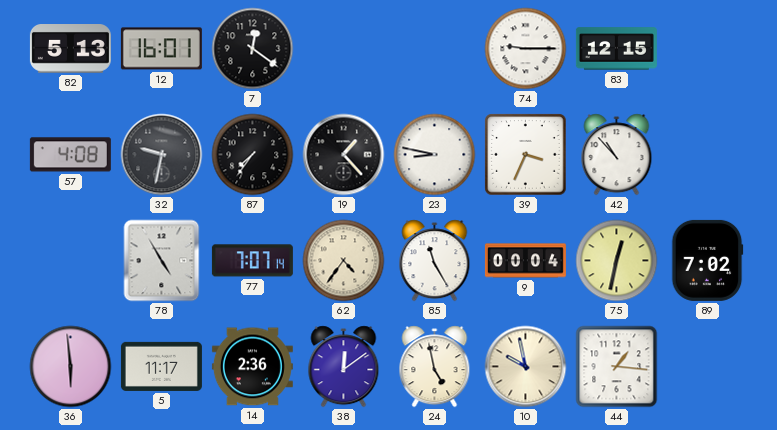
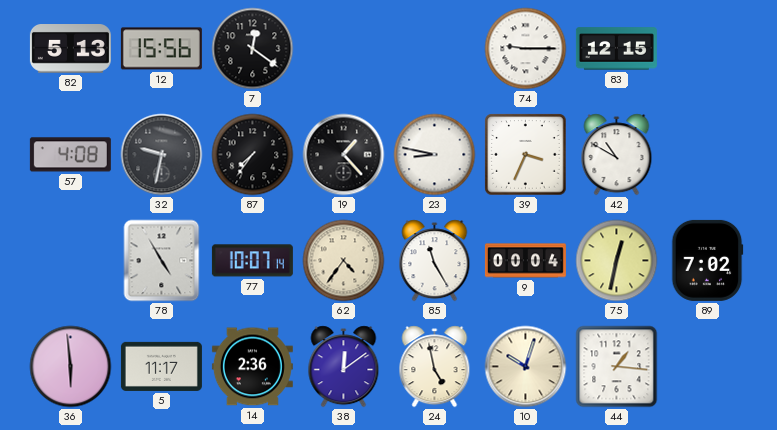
12: 16:01 -> 15:56
42: 10:53 -> 10:50
77: 7:07 -> 10:07
10: 9:58 -> 10:03
